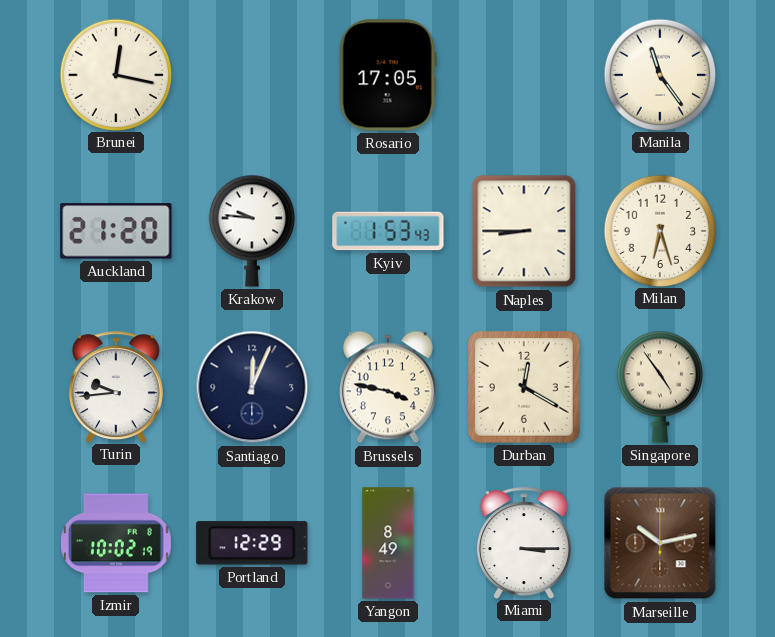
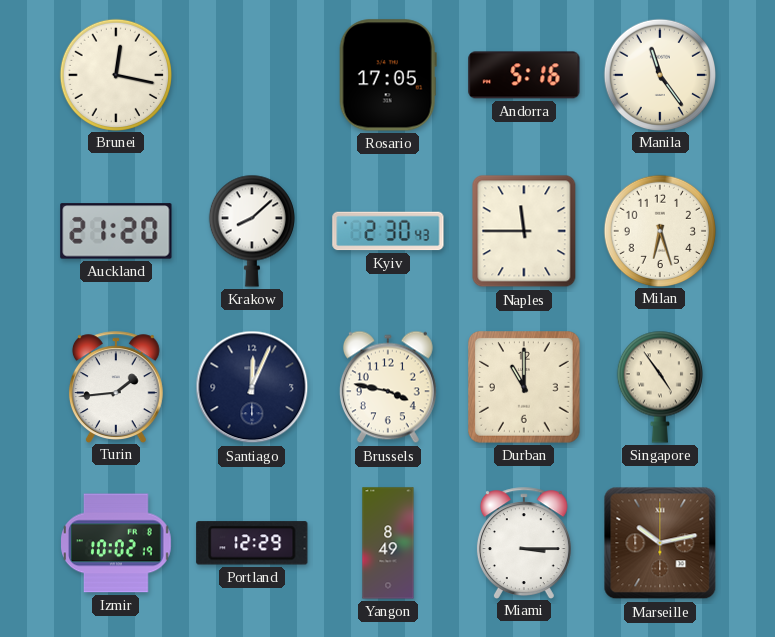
Andorra: none -> 5:16
Krakow: 9:46 -> 8:08
Kyiv: 1:53 -> 2:30
Naples: 8:45 -> 11:45
Turin: 9:44 -> 1:44
Durban: 12:20 -> 11:00
